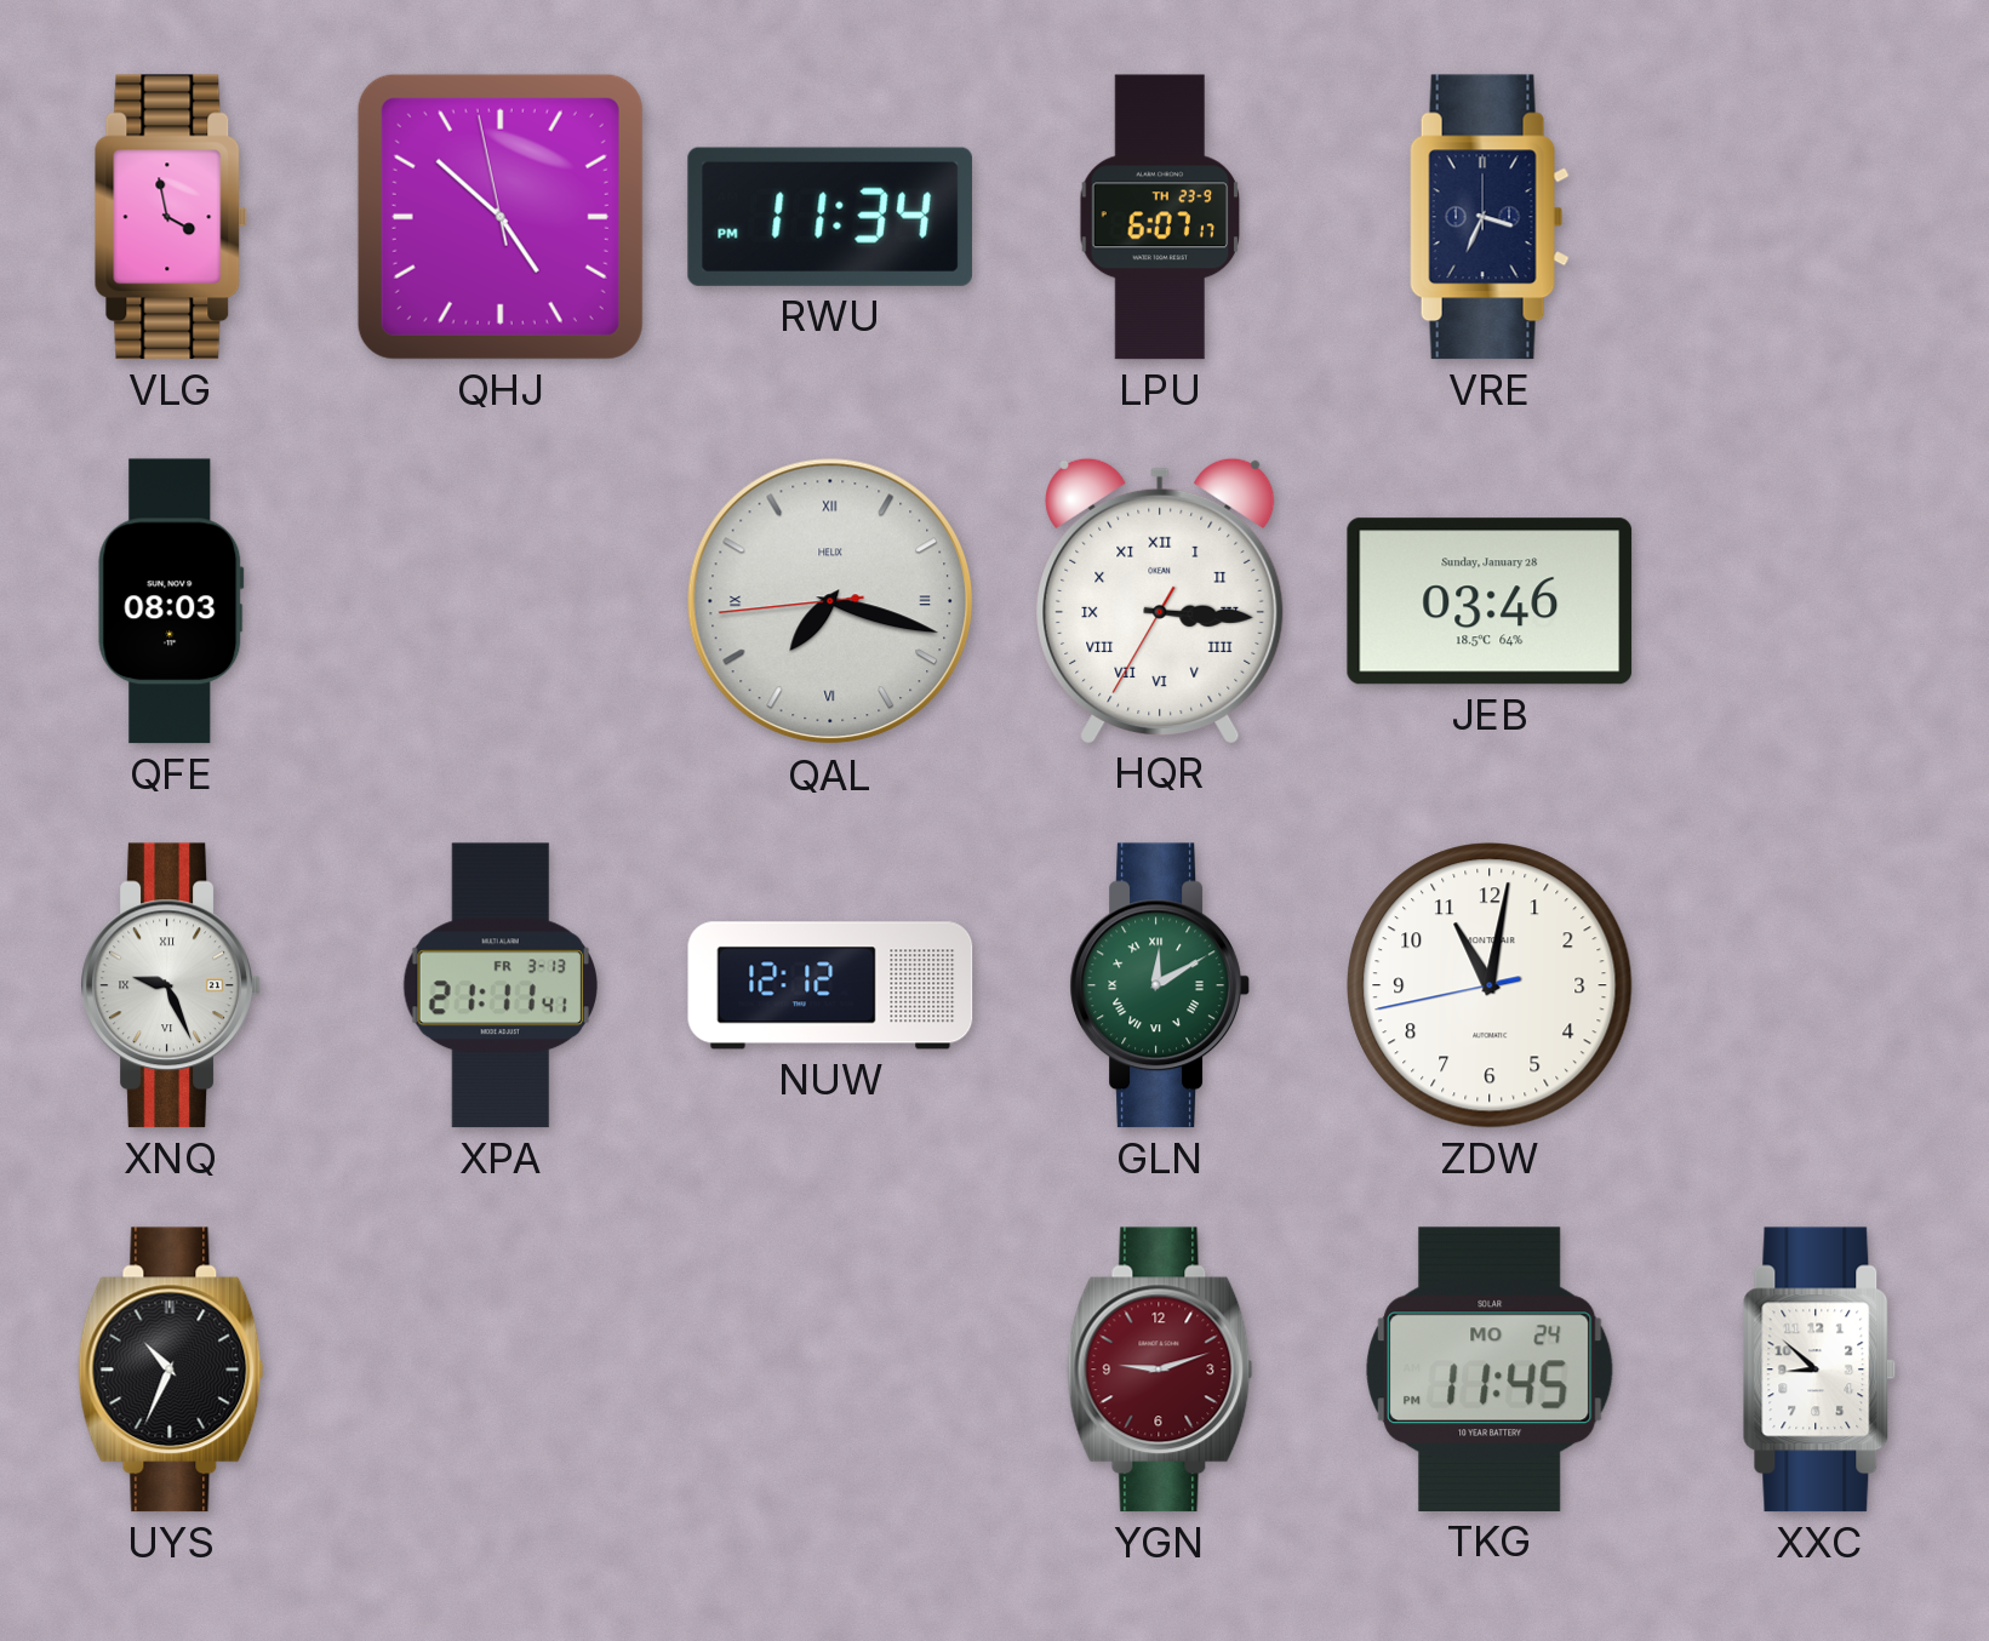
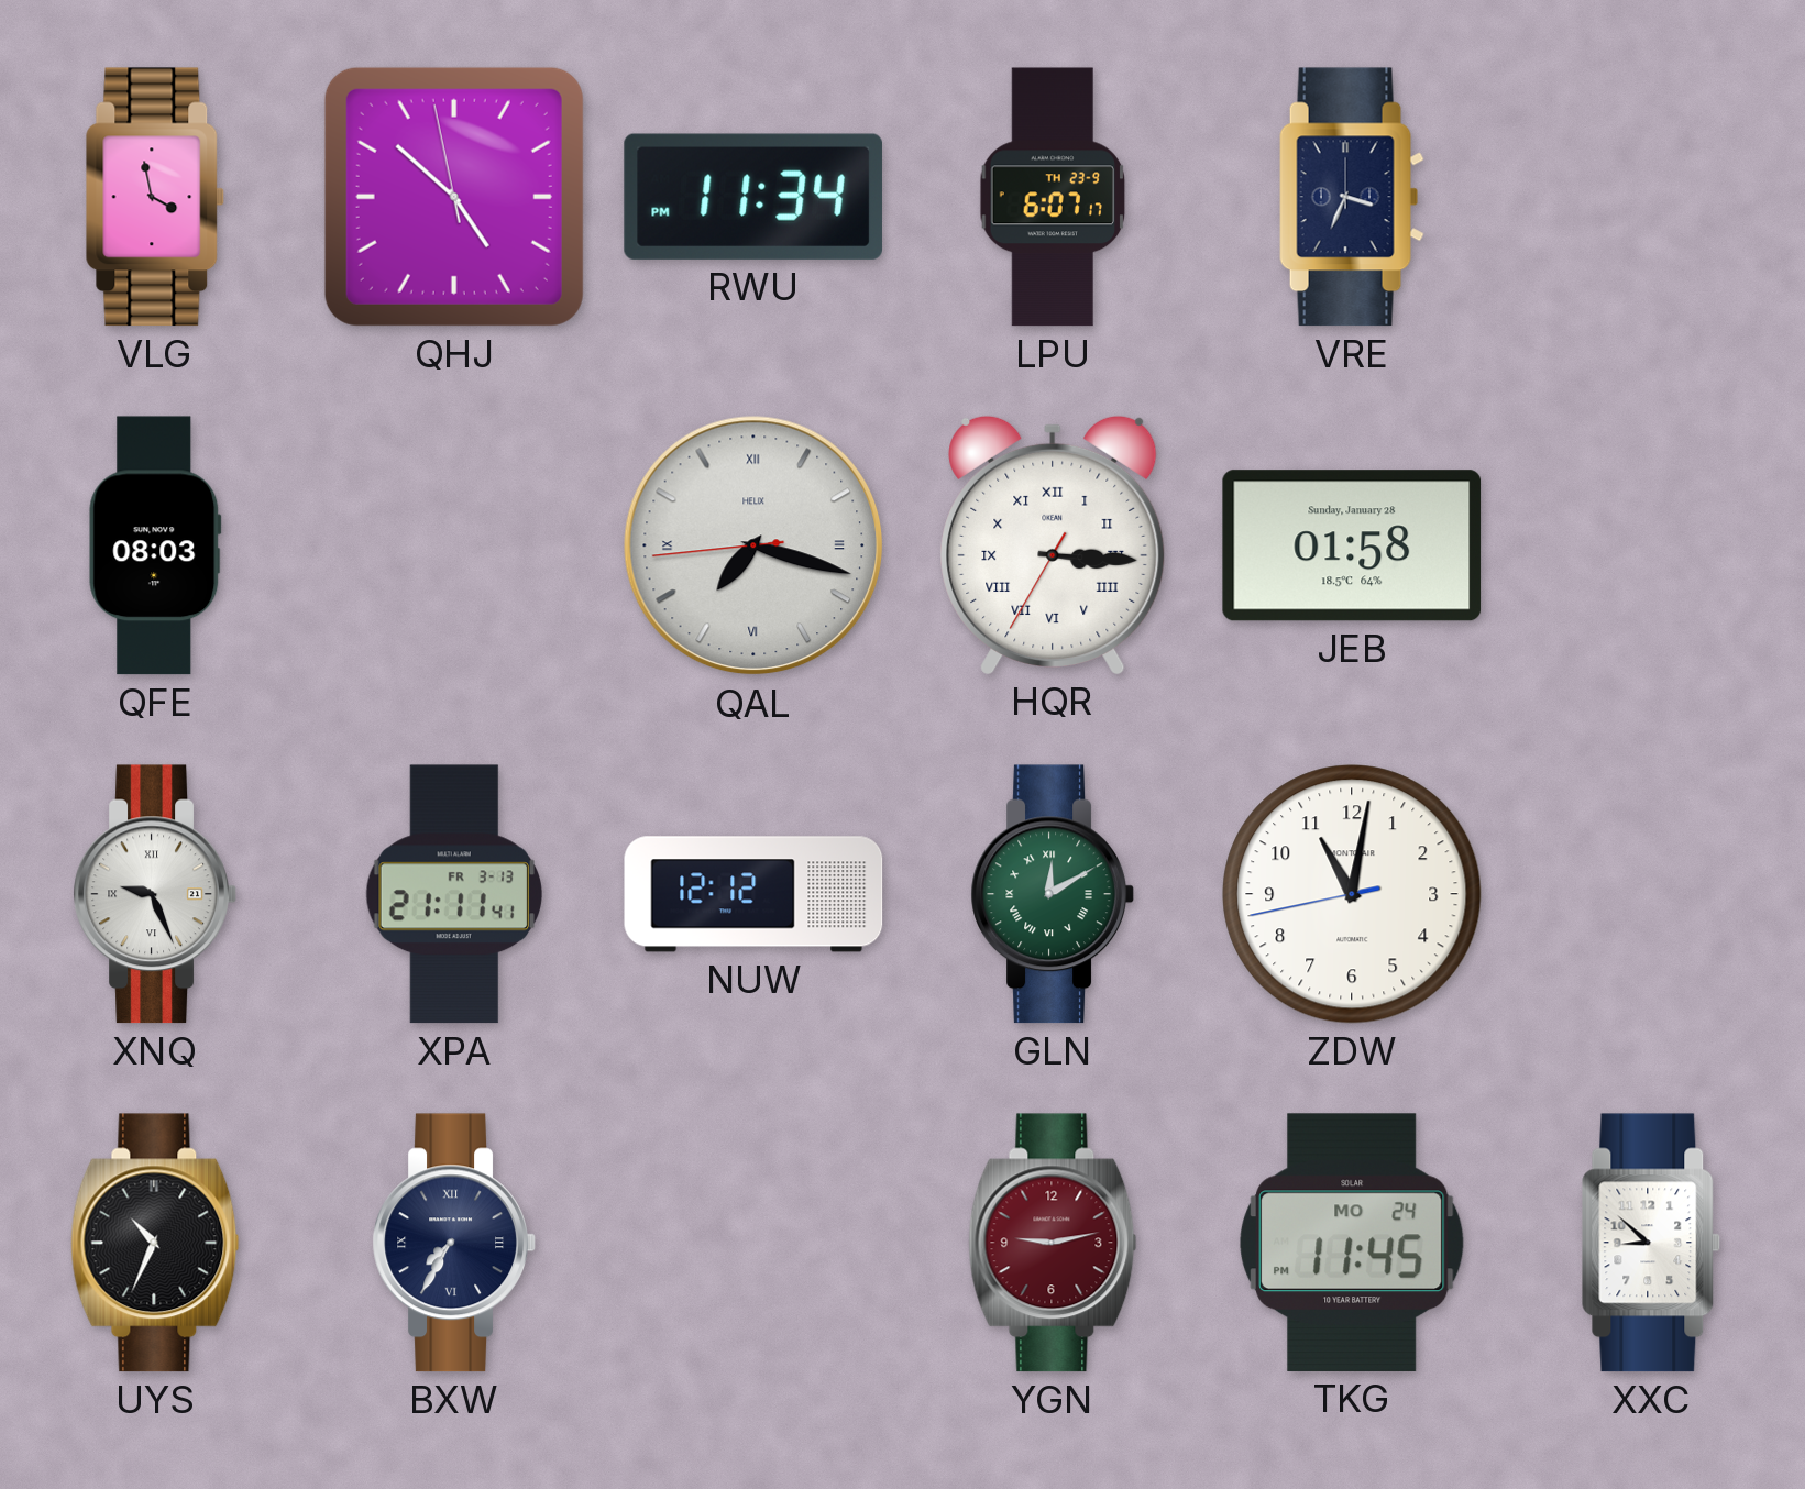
JEB: 03:46 -> 01:58
BXW: none -> 7:35
YGN: 9:12 -> 9:13
